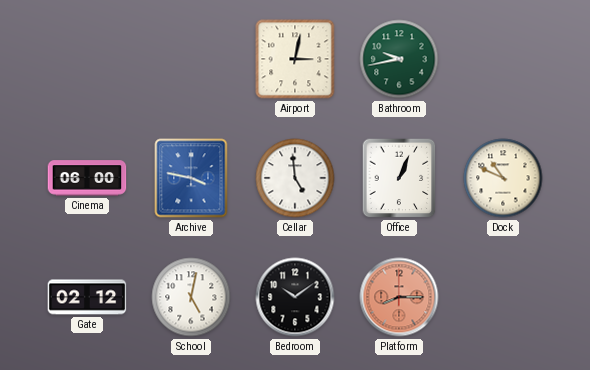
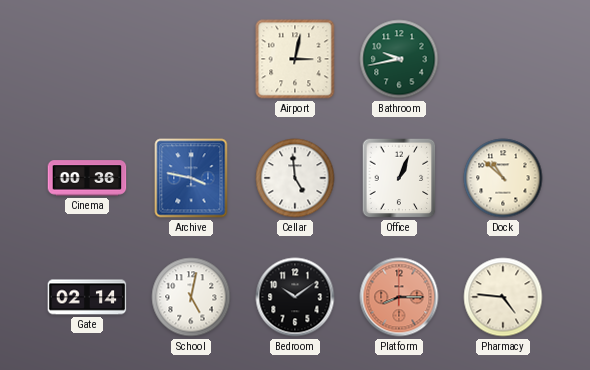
Cinema: 06:00 -> 00:36
Dock: 10:49 -> 10:52
Gate: 02:12 -> 02:14
Pharmacy: none -> 4:46
